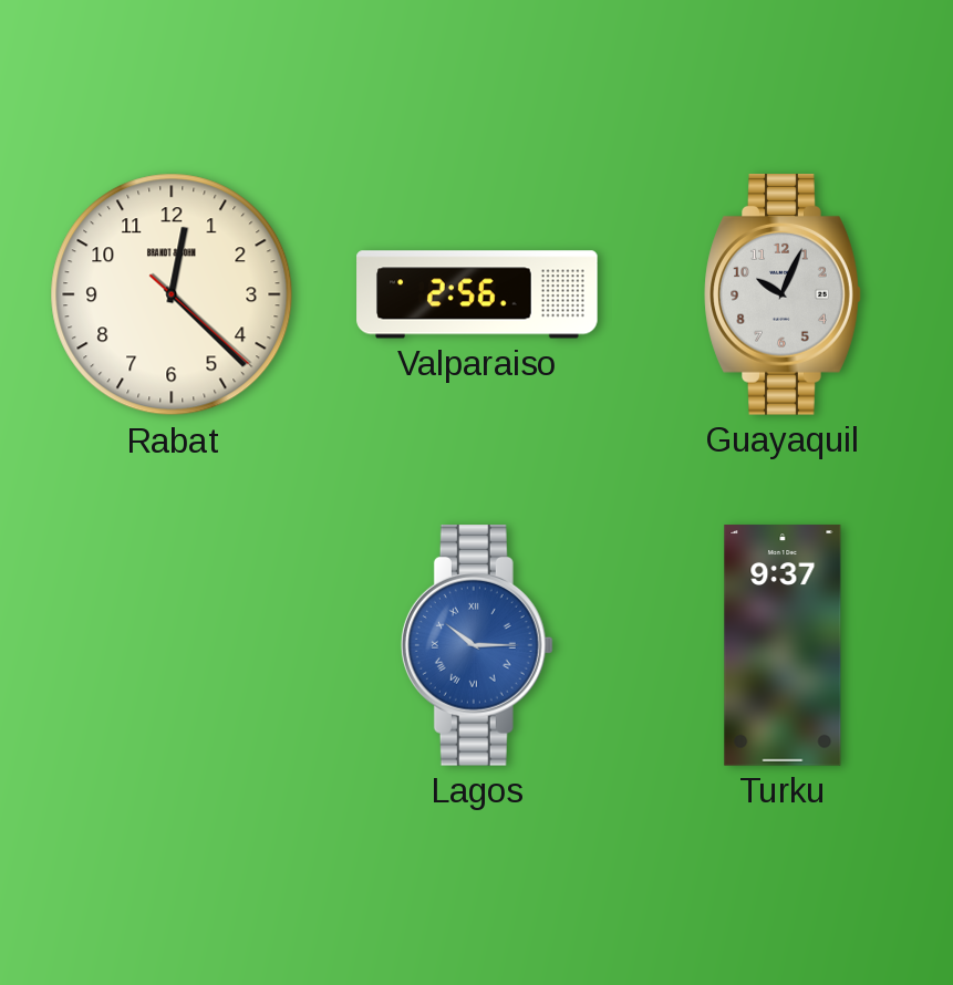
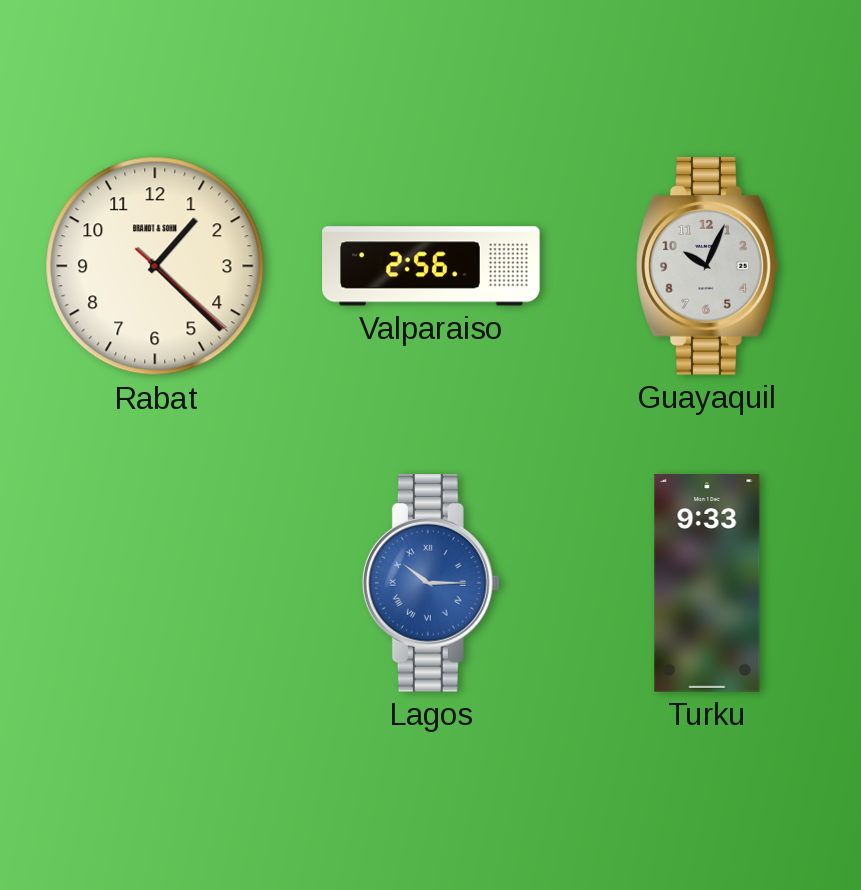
Rabat: 12:22 -> 1:22
Turku: 9:37 -> 9:33
